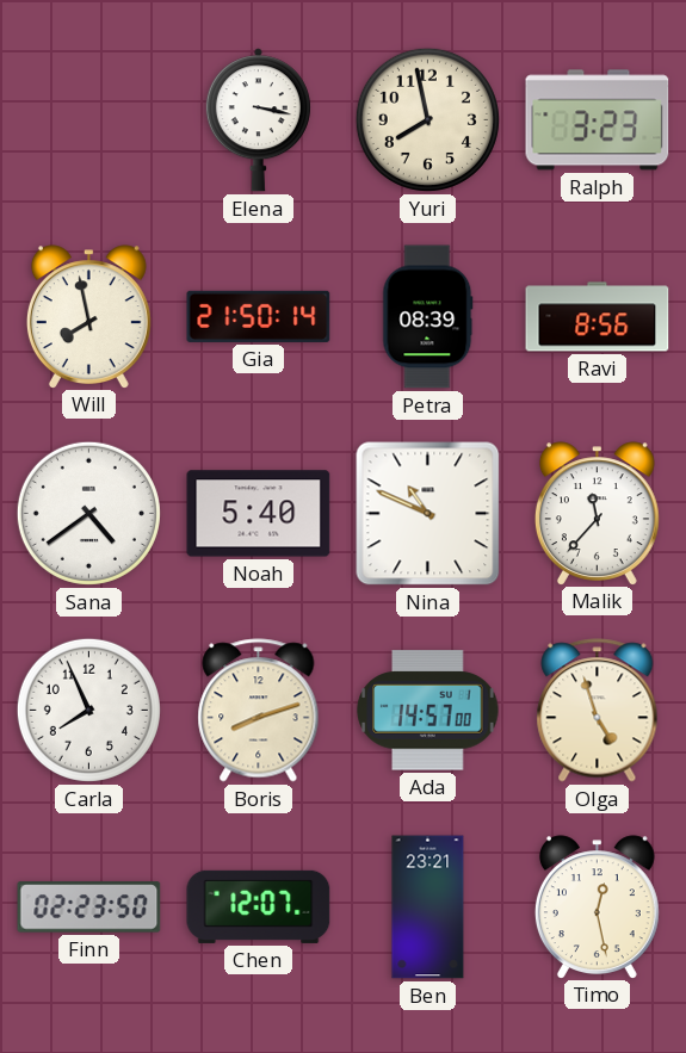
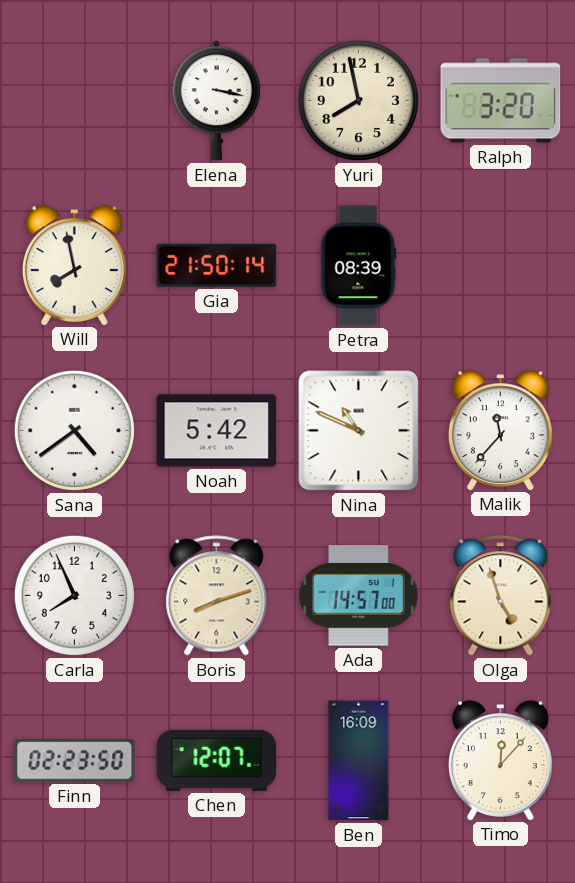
Ralph: 3:23 -> 3:20
Ravi: 8:56 -> none
Noah: 5:40 -> 5:42
Ben: 23:21 -> 16:09
Timo: 12:28 -> 12:07
